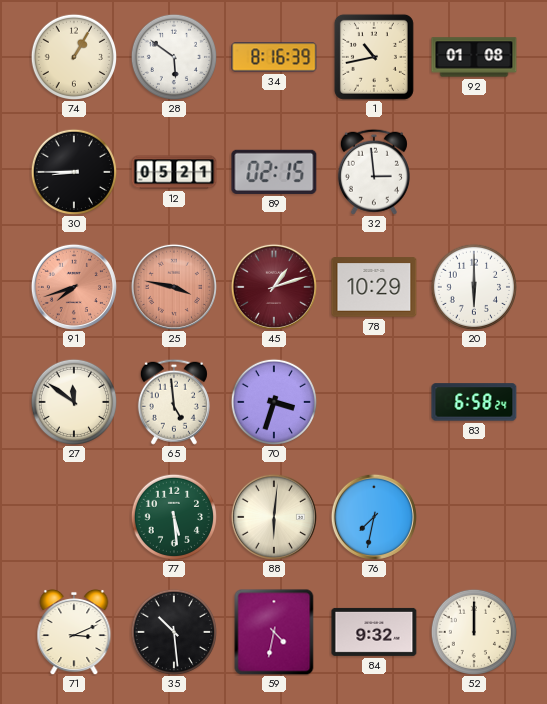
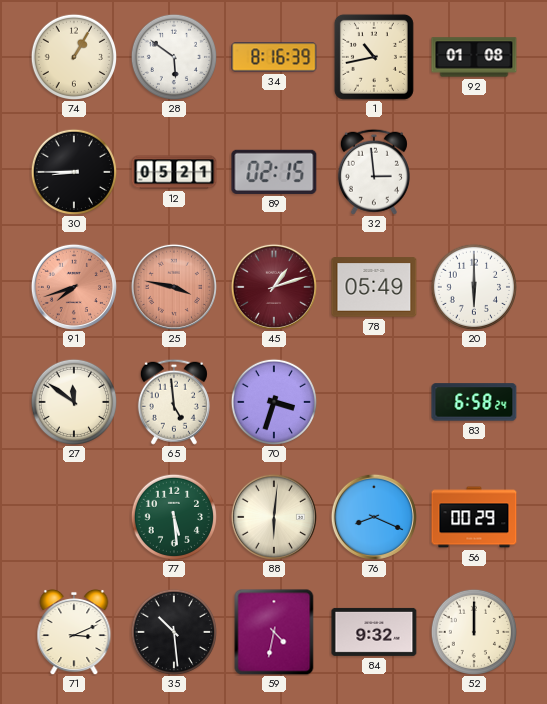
78: 10:29 -> 05:49
76: 7:32 -> 8:19
56: none -> 00:29
